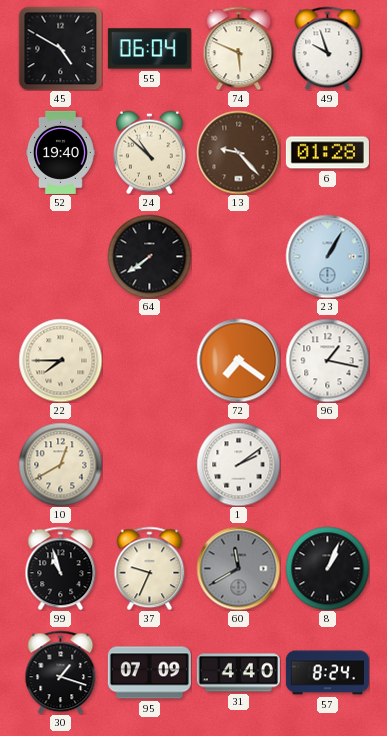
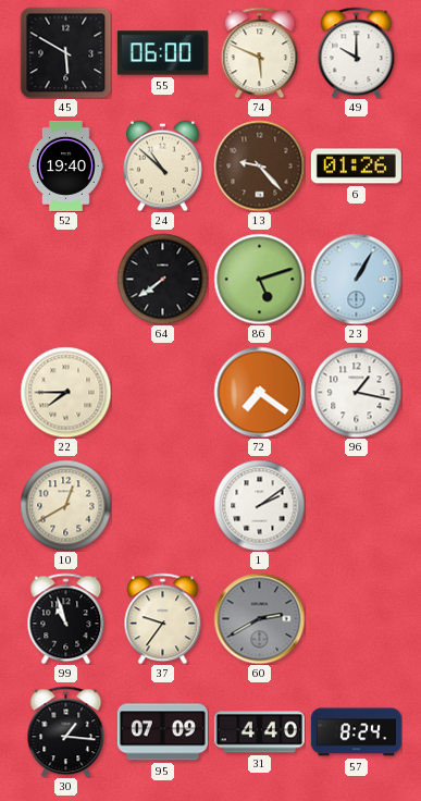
45: 4:50 -> 5:50
55: 06:04 -> 06:00
49: 9:57 -> 10:00
6: 01:28 -> 01:26
86: none -> 5:12
37: 9:34 -> 9:36
60: 11:40 -> 2:40
8: 1:04 -> none
30: 1:18 -> 1:16
